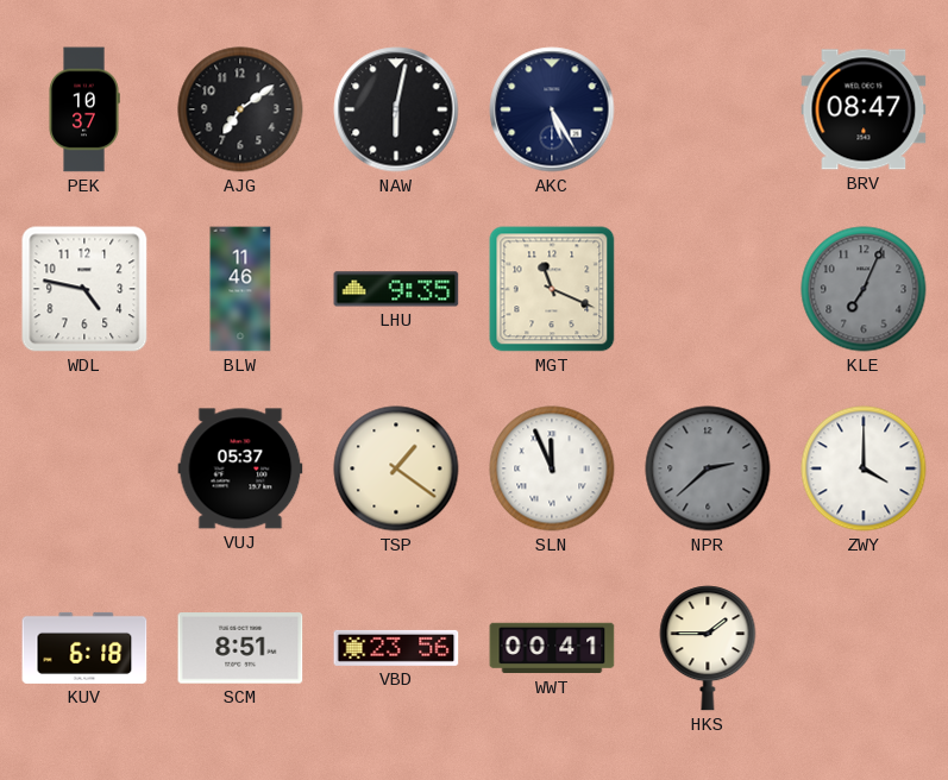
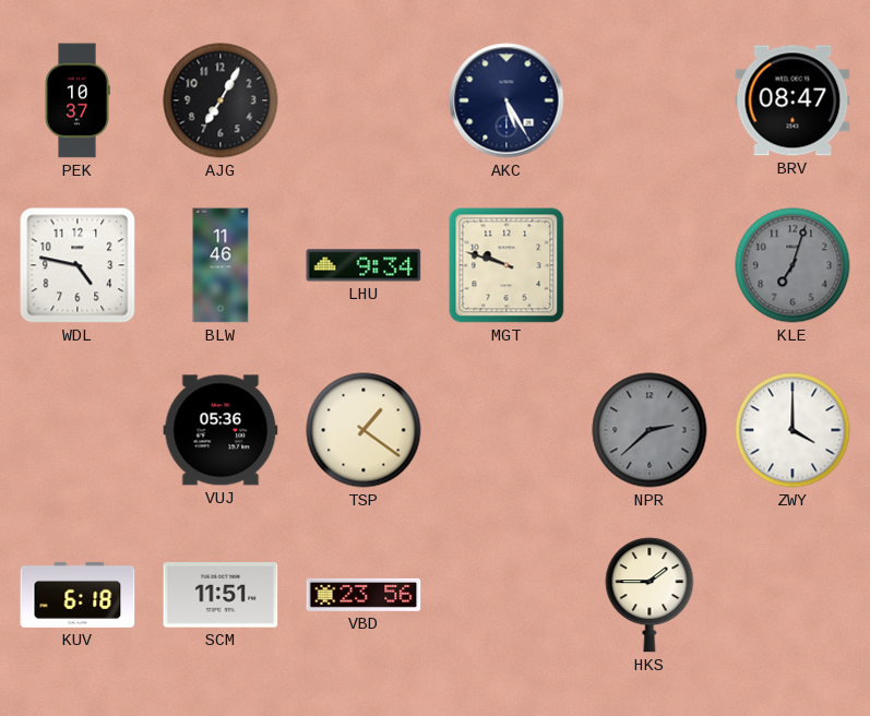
AJG: 7:09 -> 7:05
NAW: 6:02 -> none
LHU: 9:35 -> 9:34
MGT: 11:19 -> 9:48
KLE: 7:04 -> 7:03
VUJ: 05:37 -> 05:36
SLN: 11:56 -> none
SCM: 8:51 -> 11:51
WWT: 00:41 -> none
